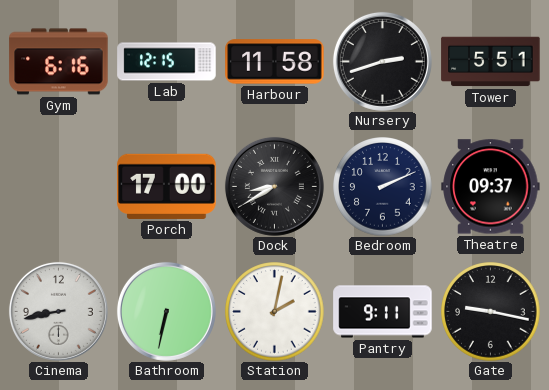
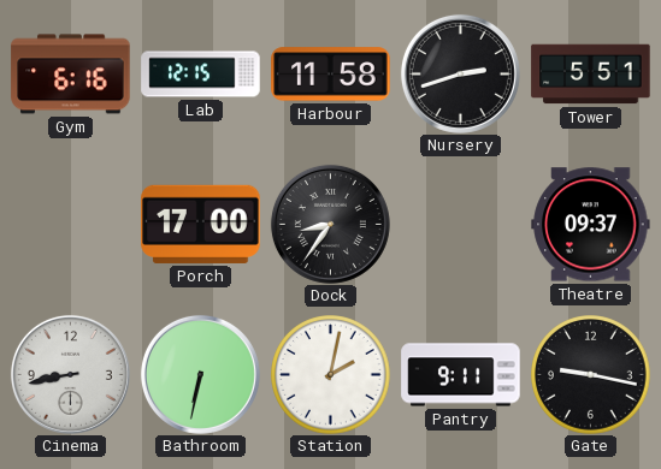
Dock: 8:40 -> 8:36
Bedroom: 2:11 -> none
